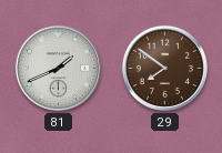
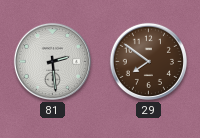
81: 1:41 -> 2:29
